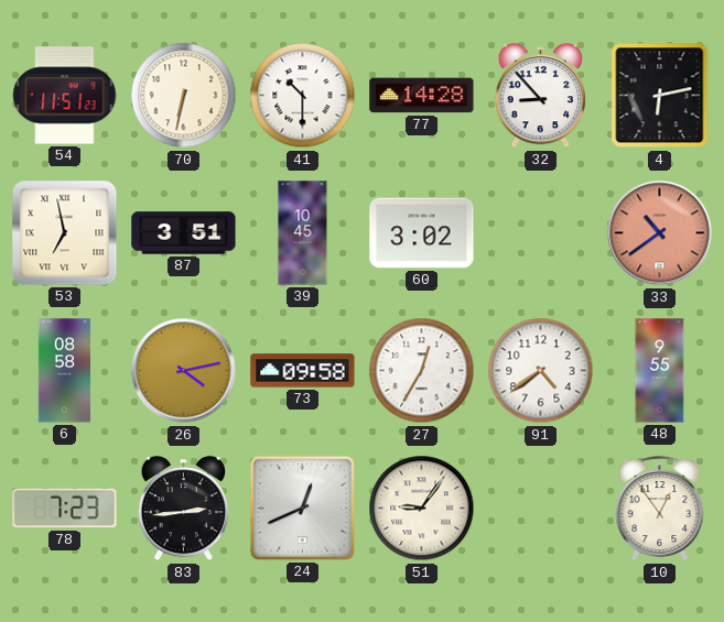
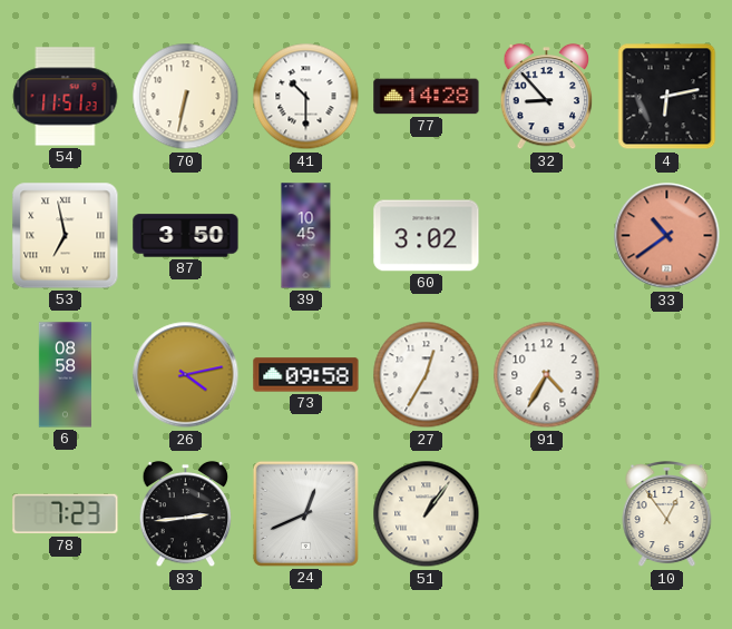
87: 3:51 -> 3:50
91: 4:39 -> 4:35
48: 9:55 -> none
51: 9:06 -> 1:06
